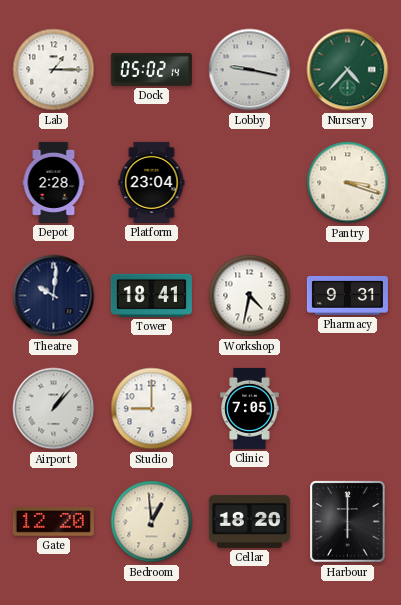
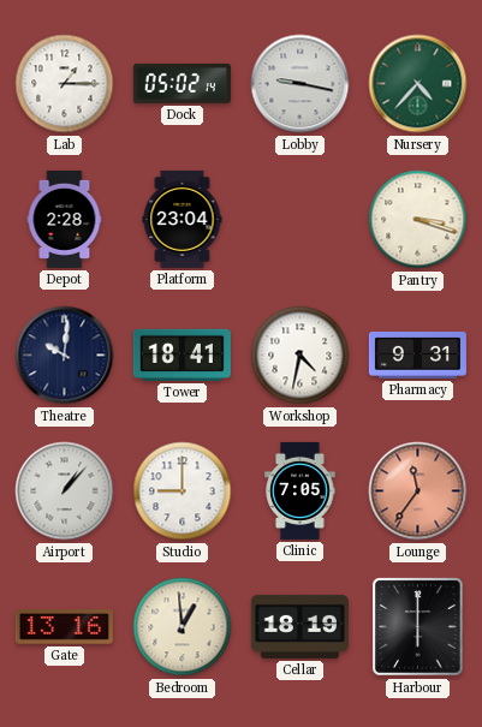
Lounge: none -> 11:36
Gate: 12:20 -> 13:16
Cellar: 18:20 -> 18:19
